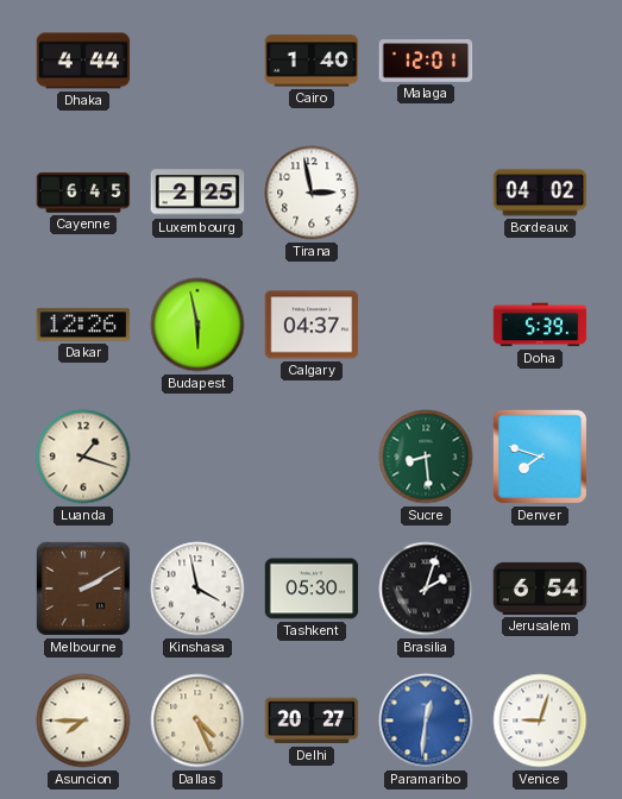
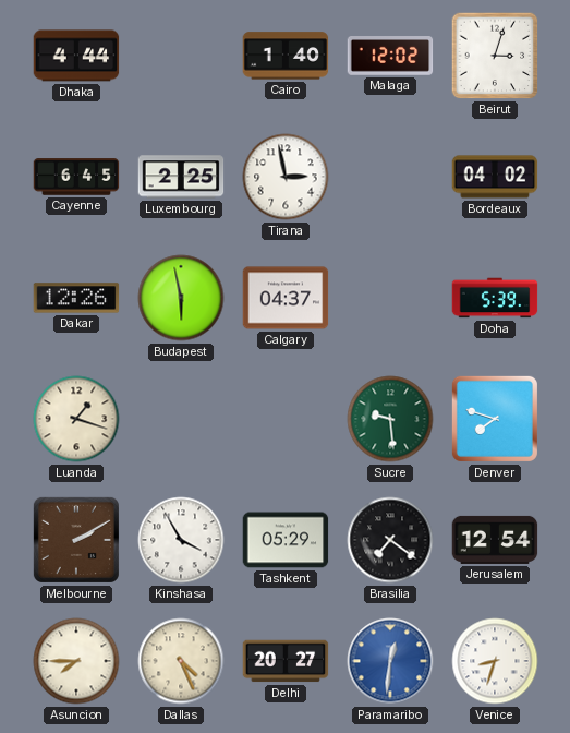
Malaga: 12:01 -> 12:02
Beirut: none -> 3:03
Sucre: 8:29 -> 9:29
Kinshasa: 3:58 -> 3:55
Tashkent: 05:30 -> 05:29
Brasilia: 2:03 -> 7:21
Jerusalem: 6:54 -> 12:54
Venice: 9:03 -> 8:33
